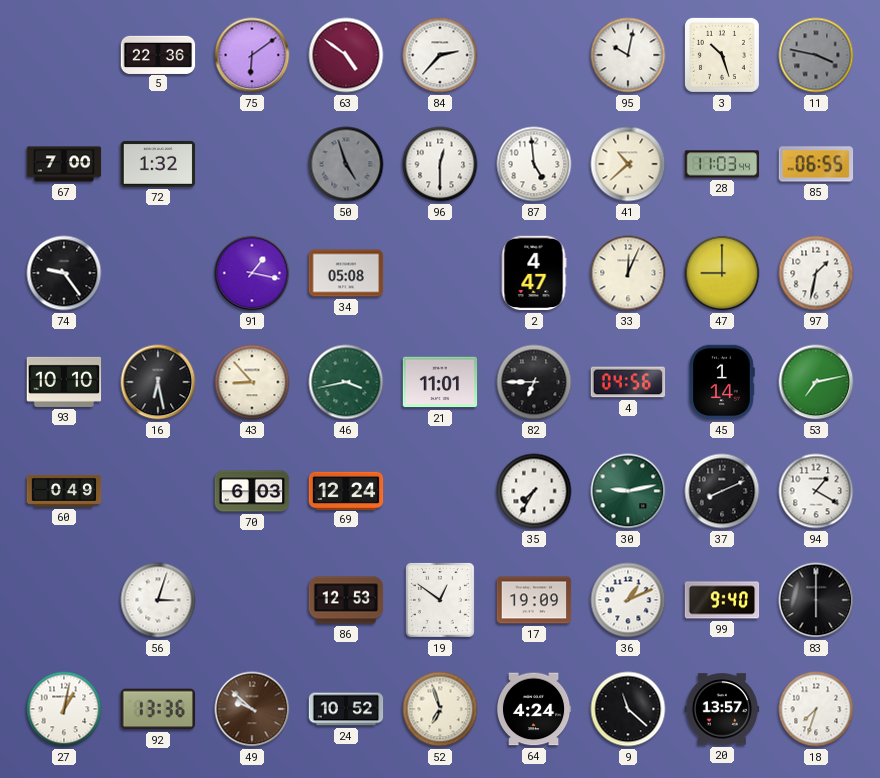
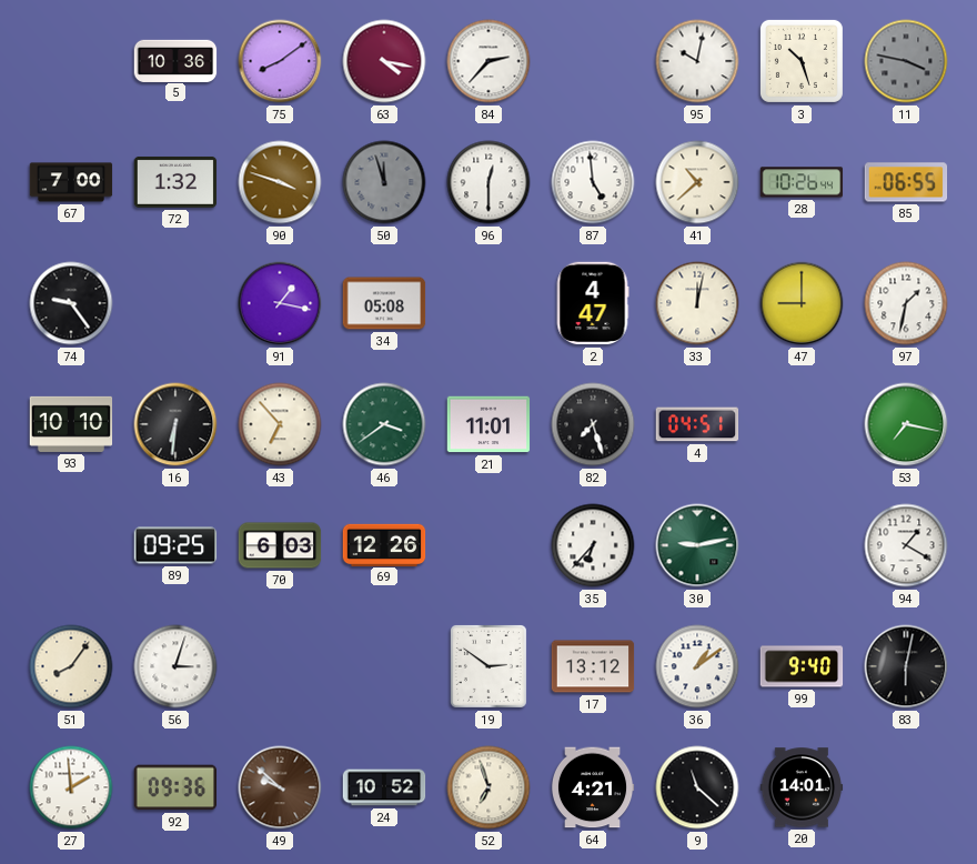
5: 22:36 -> 10:36
75: 6:09 -> 8:09
63: 4:51 -> 4:17
90: none -> 3:48
50: 4:57 -> 11:57
28: 11:03 -> 10:26
33: 12:04 -> 12:02
16: 6:28 -> 6:31
43: 8:53 -> 6:53
46: 3:43 -> 3:39
82: 6:45 -> 7:27
4: 04:56 -> 04:51
45: 1:14 -> none
53: 7:13 -> 7:17
60: 0:49 -> none
89: none -> 09:25
69: 12:24 -> 12:26
35: 7:35 -> 6:37
37: 8:11 -> none
51: none -> 8:06
86: 12:53 -> none
19: 12:51 -> 2:51
17: 19:09 -> 13:12
36: 1:11 -> 1:09
83: 6:00 -> 6:02
27: 1:02 -> 1:59
92: 13:36 -> 09:36
64: 4:24 -> 4:21
20: 13:57 -> 14:01
18: 7:33 -> none
